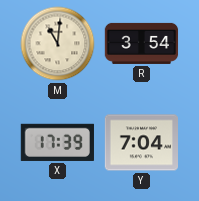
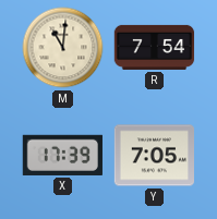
R: 3:54 -> 7:54
Y: 7:04 -> 7:05
